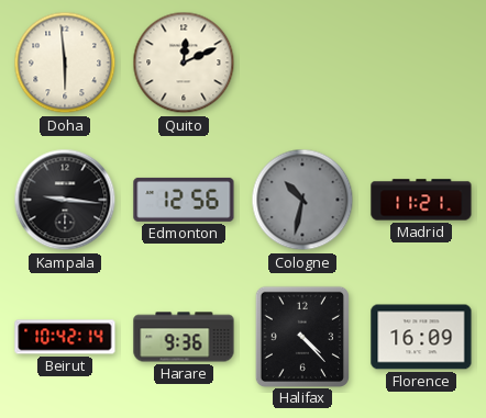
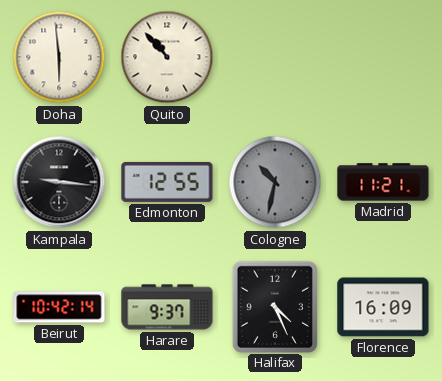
Quito: 12:11 -> 10:53
Edmonton: 12:56 -> 12:55
Harare: 9:36 -> 9:37
Halifax: 4:23 -> 4:26
